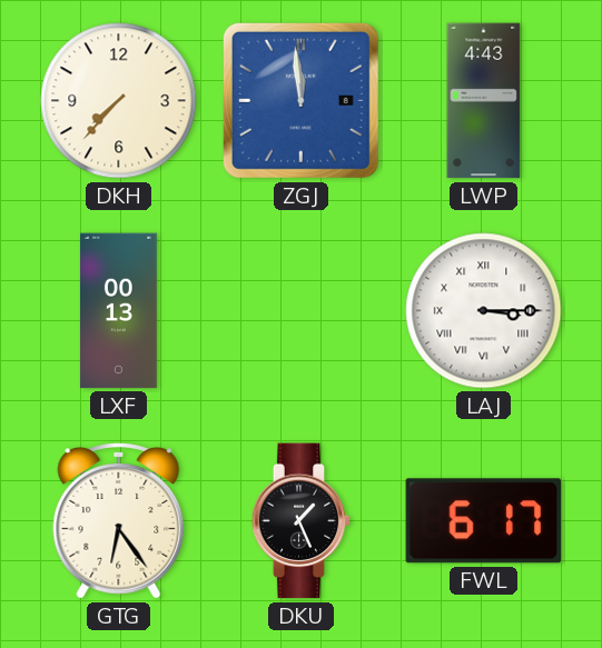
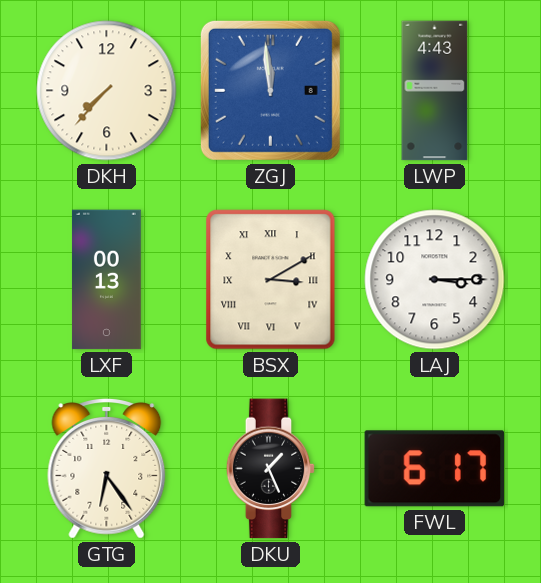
BSX: none -> 3:10
LAJ numerals: Roman -> Arabic
